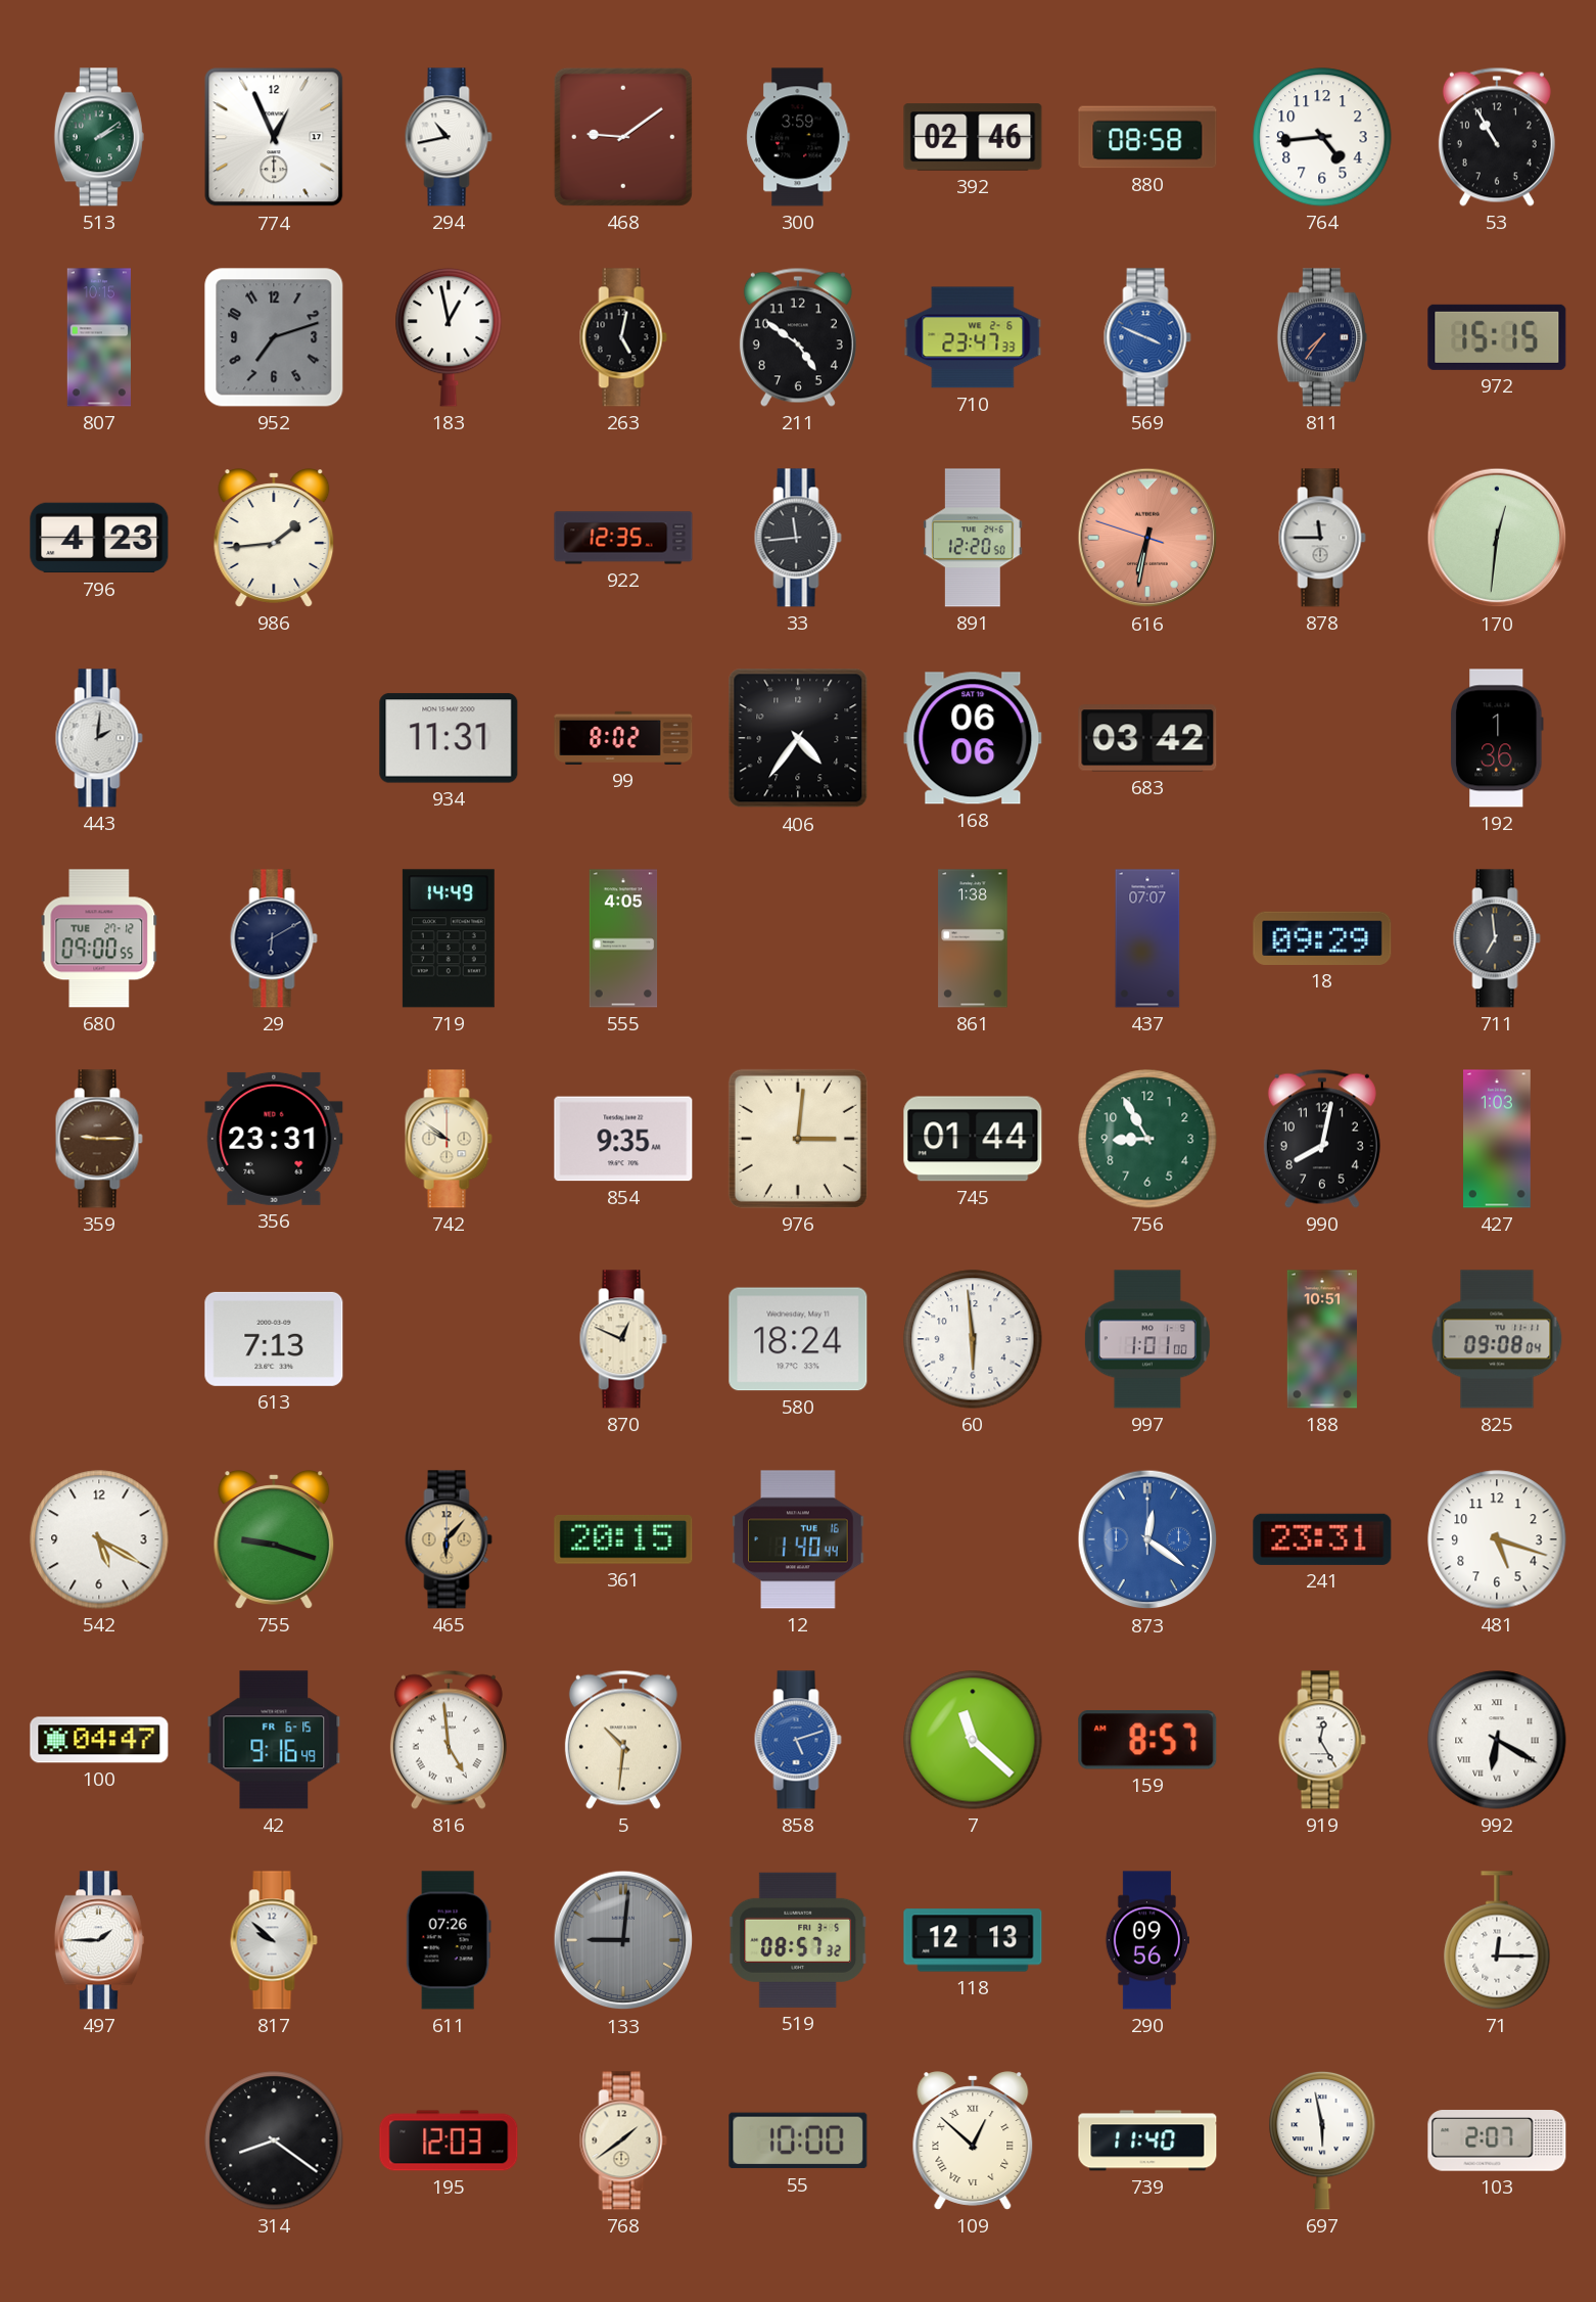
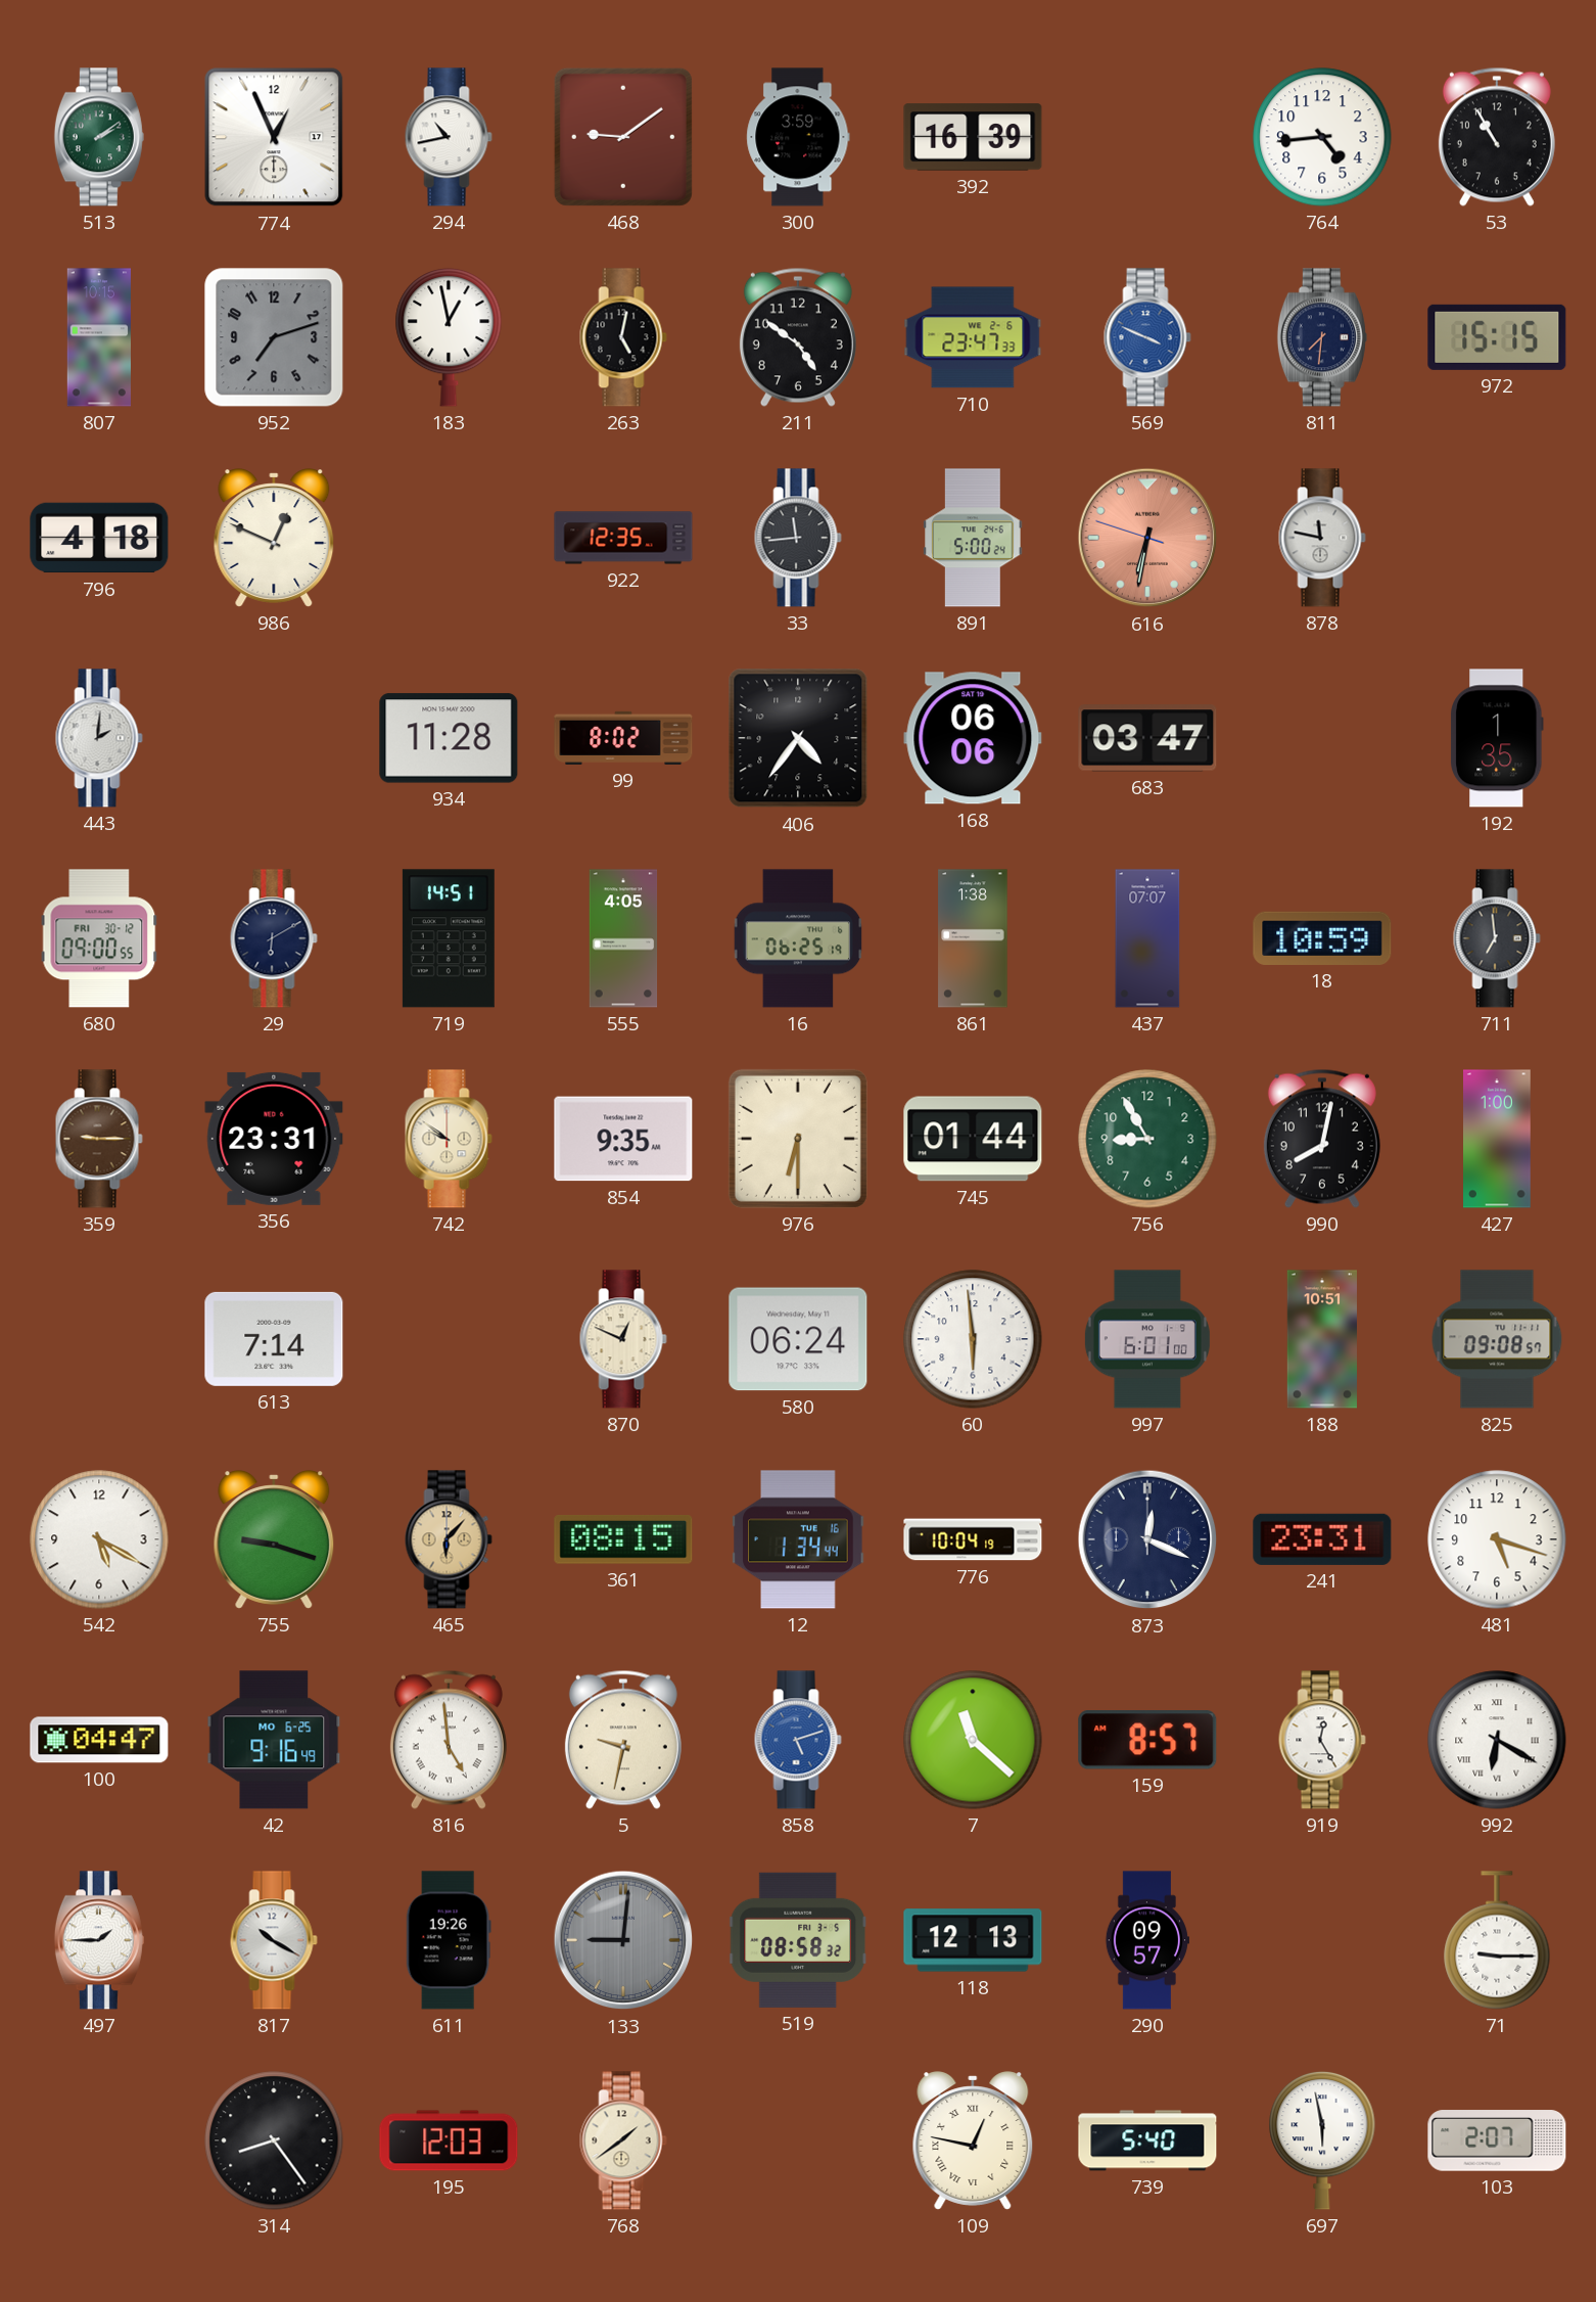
392: 02:46 -> 16:39
880: 08:58 -> none
811: 7:36 -> 7:31
796: 4:23 -> 4:18
986: 1:44 -> 12:49
891: 12:20 -> 5:00
878: 11:45 -> 11:47
170: 12:31 -> none
934: 11:31 -> 11:28
683: 03:42 -> 03:47
192: 1:36 -> 1:35
680 date: TUE 27-12 -> FRI 30-12
719: 14:49 -> 14:51
16: none -> 06:25
18: 09:29 -> 10:59
976: 3:01 -> 6:30
427: 1:03 -> 1:00
613: 7:13 -> 7:14
580: 18:24 -> 06:24
997: 1:01 -> 6:01
825: 09:08:04 -> 09:08:57
361: 20:15 -> 08:15
12: 1:40 -> 1:34
776: none -> 10:04
873: 12:21 -> 12:19
873 dial: blue -> navy
42 date: FR 6-15 -> MO 6-25
5: 10:31 -> 9:32
817: 9:52 -> 10:20
611: 07:26 -> 19:26
519: 08:57 -> 08:58
290: 09:56 -> 09:57
71: 12:15 -> 9:15
314: 8:21 -> 8:24
55: 10:00 -> none
109: 12:52 -> 12:47
739: 11:40 -> 5:40
